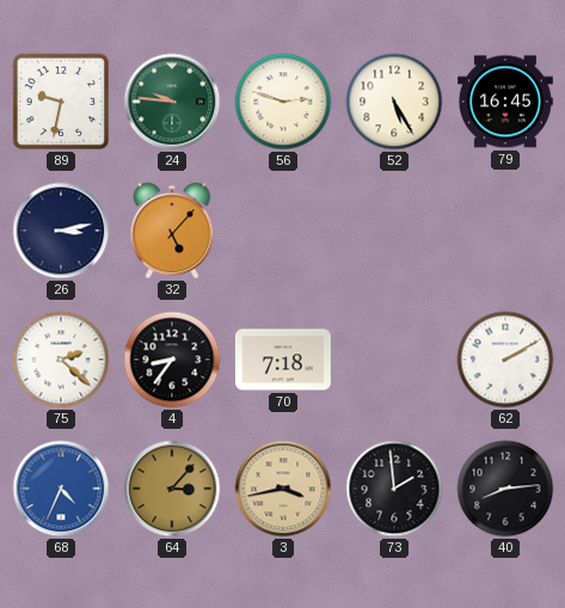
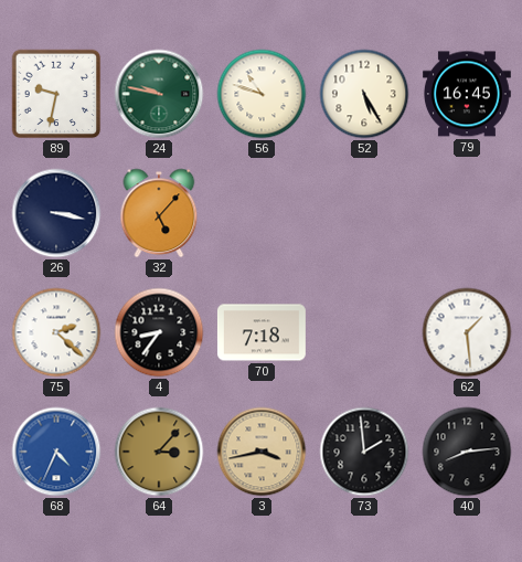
24: 9:46 -> 9:47
56: 2:48 -> 10:48
26: 3:13 -> 3:17
62: 2:10 -> 1:29
